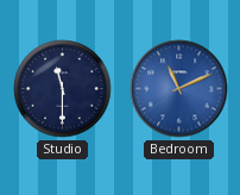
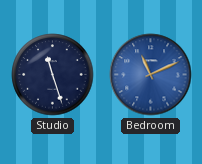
Studio: 11:30 -> 11:27
